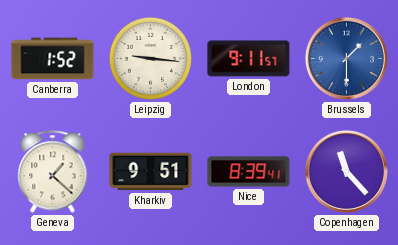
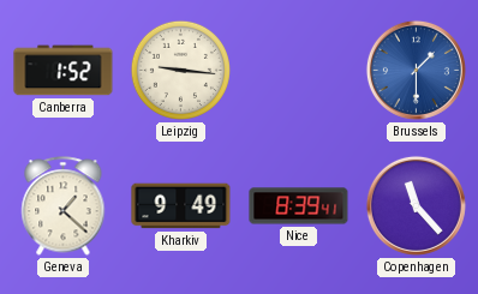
London: 9:11 -> none
Kharkiv: 9:51 -> 9:49
